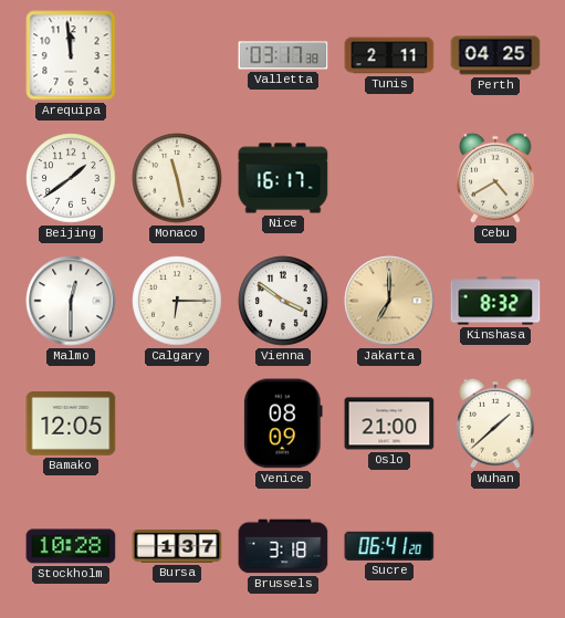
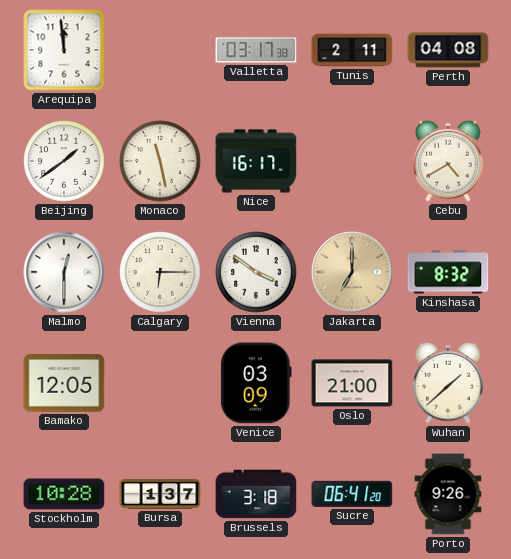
Perth: 04:25 -> 04:08
Venice: 08:09 -> 03:09
Porto: none -> 9:26
